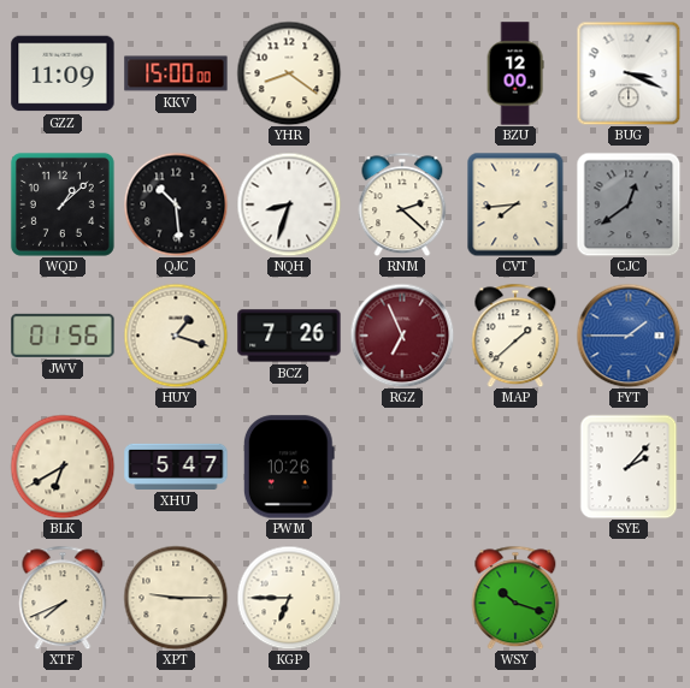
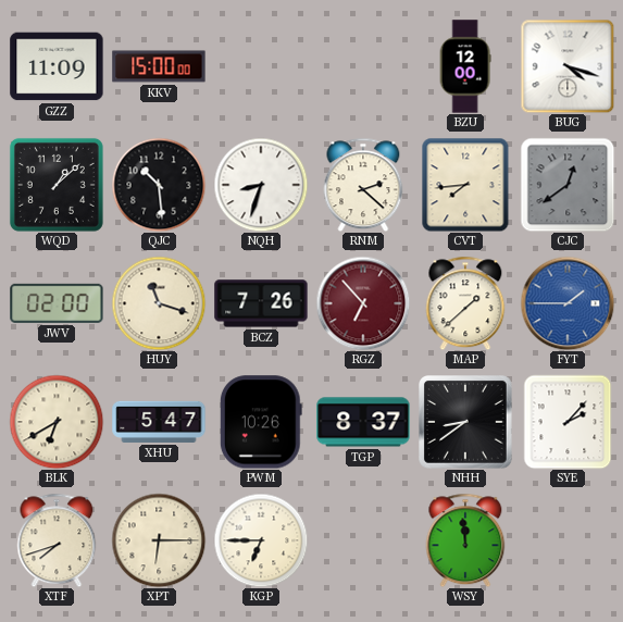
YHR: 8:21 -> none
BUG: 3:19 -> 4:18
JWV: 01:56 -> 02:00
HUY: 1:18 -> 11:18
RGZ: 6:56 -> 6:53
TGP: none -> 8:37
NHH: none -> 8:39
XTF: 7:41 -> 7:42
XPT: 9:15 -> 6:15
WSY: 10:18 -> 11:59
